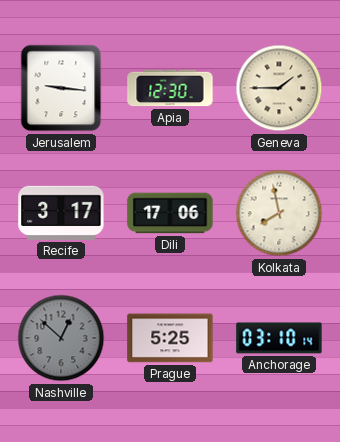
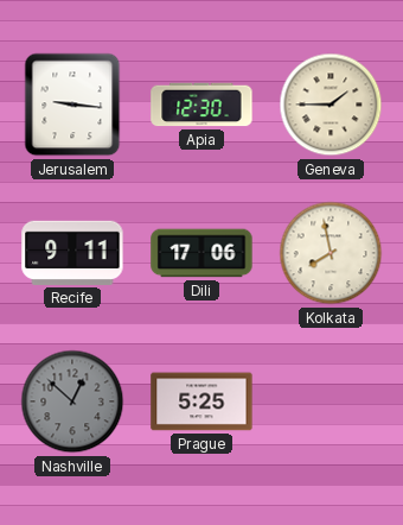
Recife: 3:17 -> 9:11
Anchorage: 03:10 -> none
